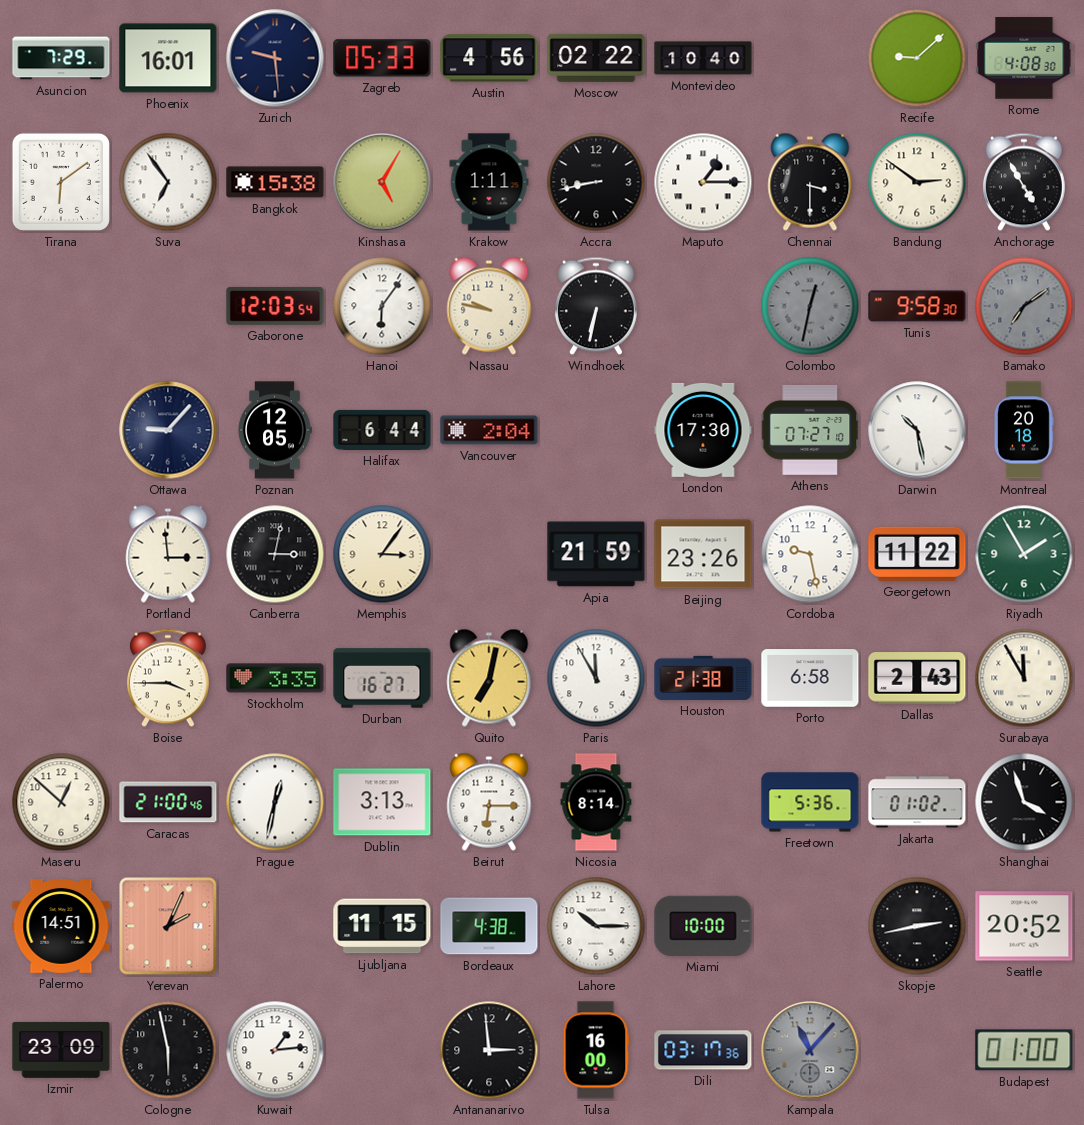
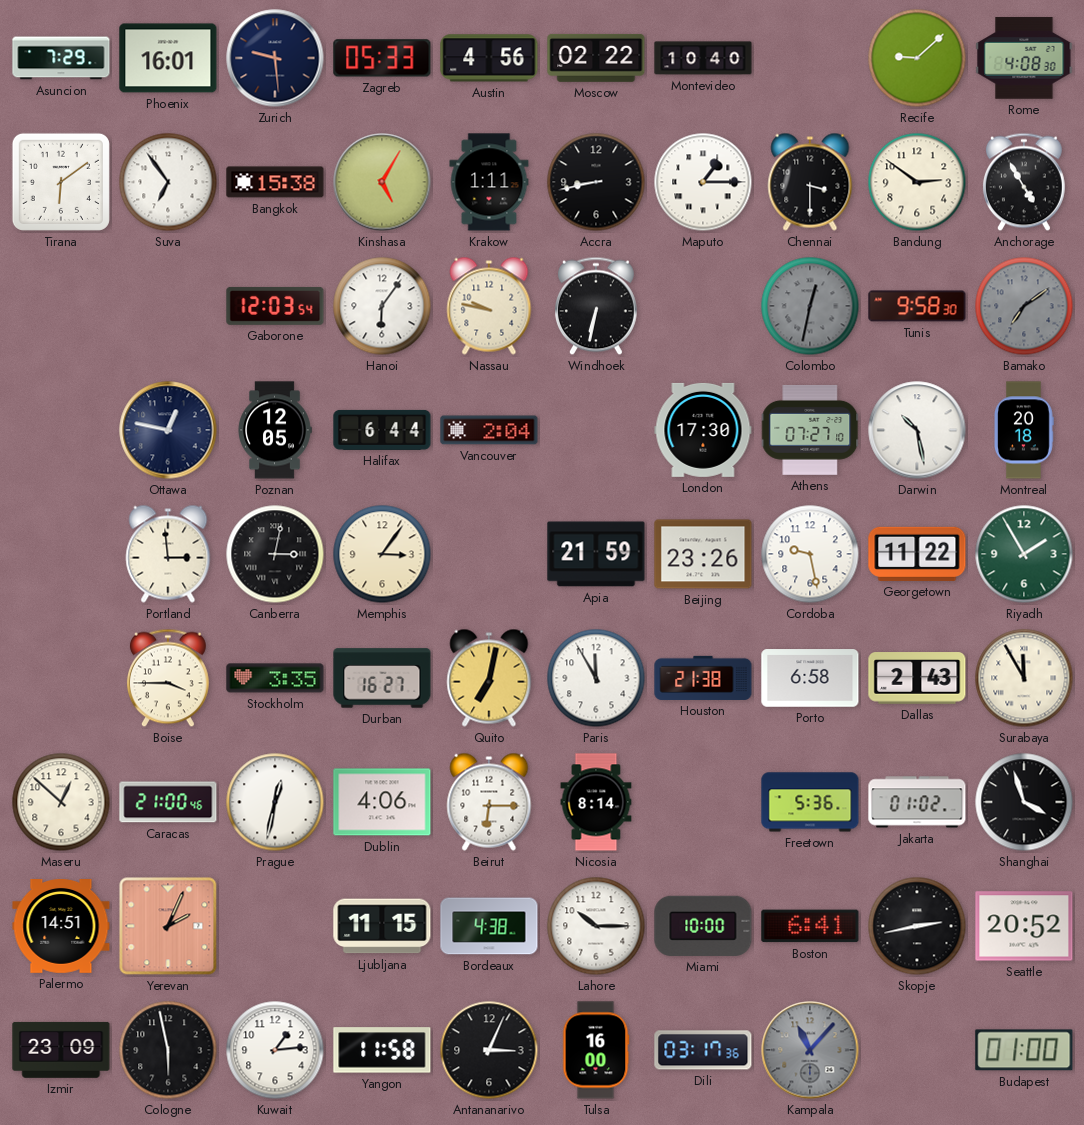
Ottawa: 9:07 -> 12:47
Dublin: 3:13 -> 4:06
Boston: none -> 6:41
Yangon: none -> 11:58
Antananarivo: 2:59 -> 3:04
